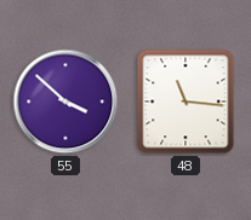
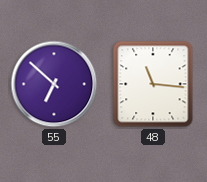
55: 3:52 -> 6:52
